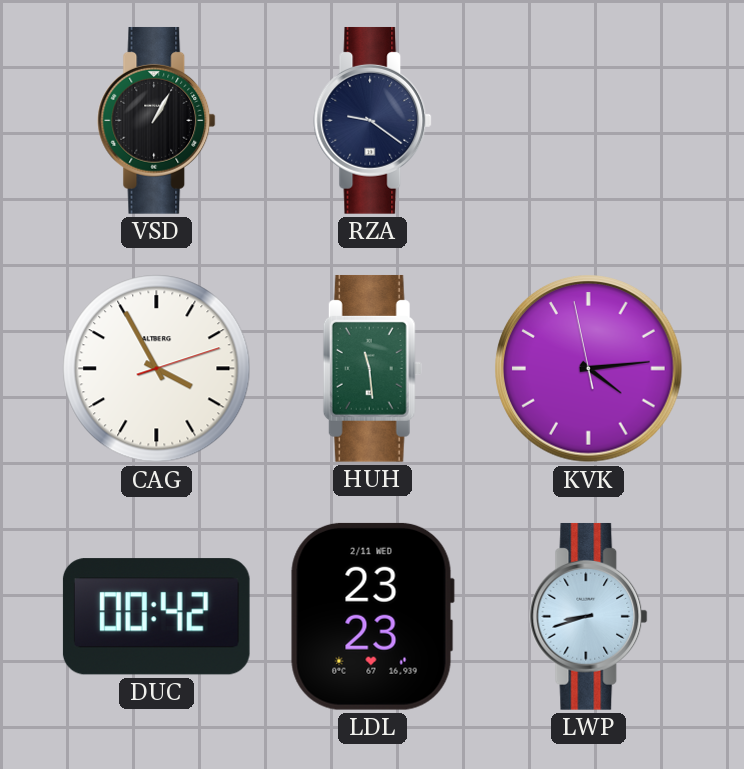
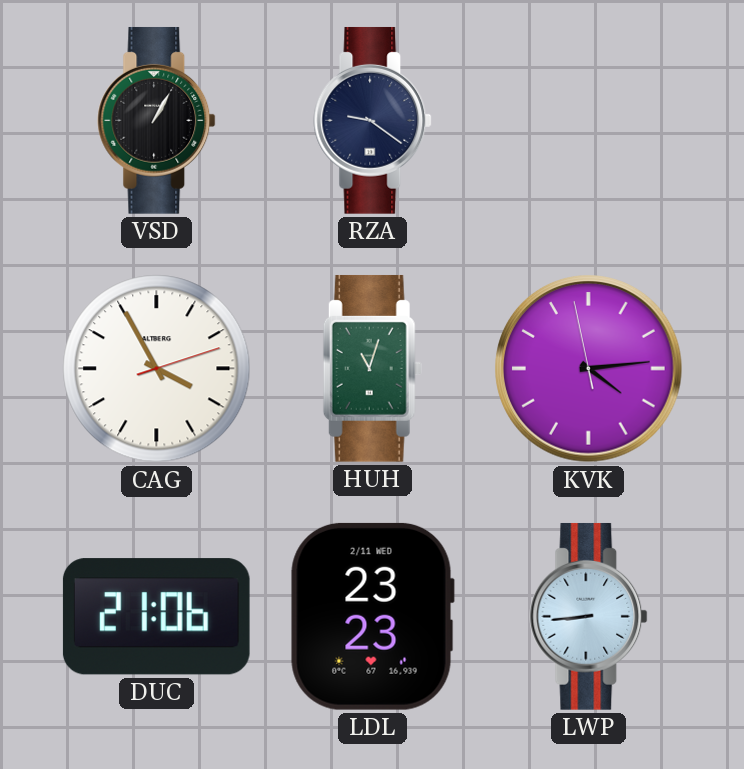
HUH: 11:29 -> 11:03
DUC: 00:42 -> 21:06
LWP: 8:42 -> 8:44
